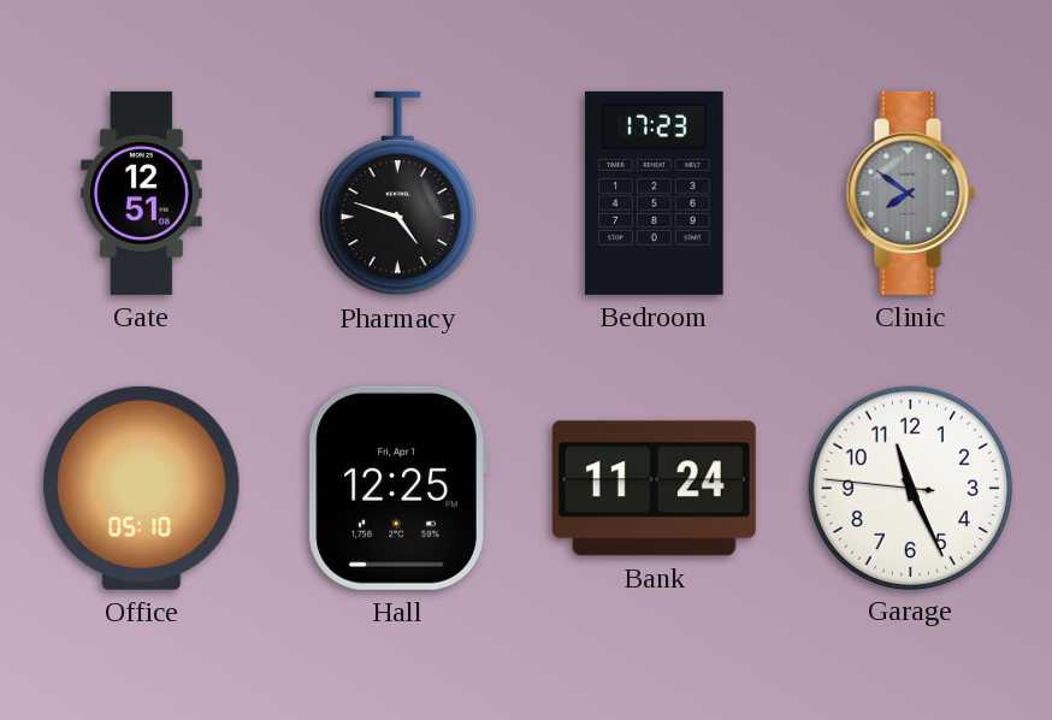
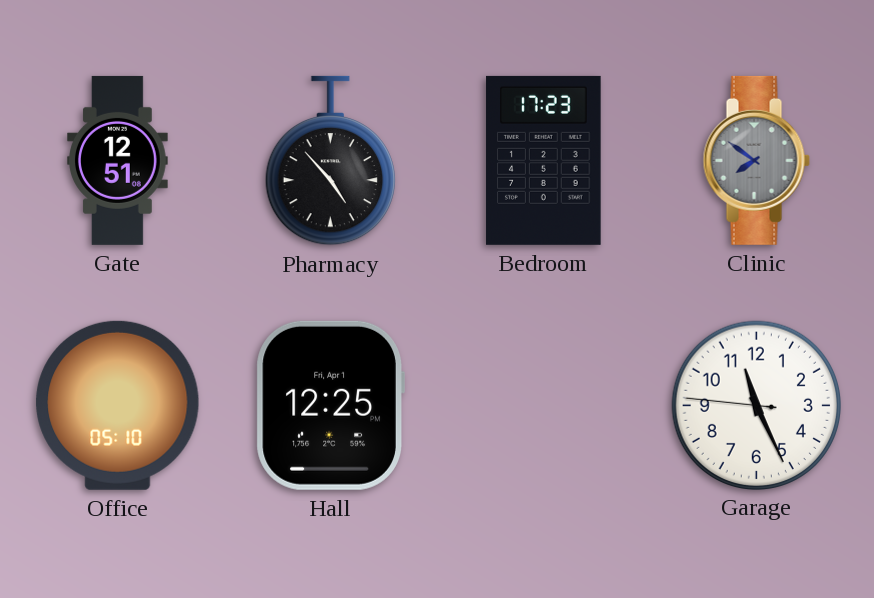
Pharmacy: 4:48 -> 4:53
Bank: 11:24 -> none
